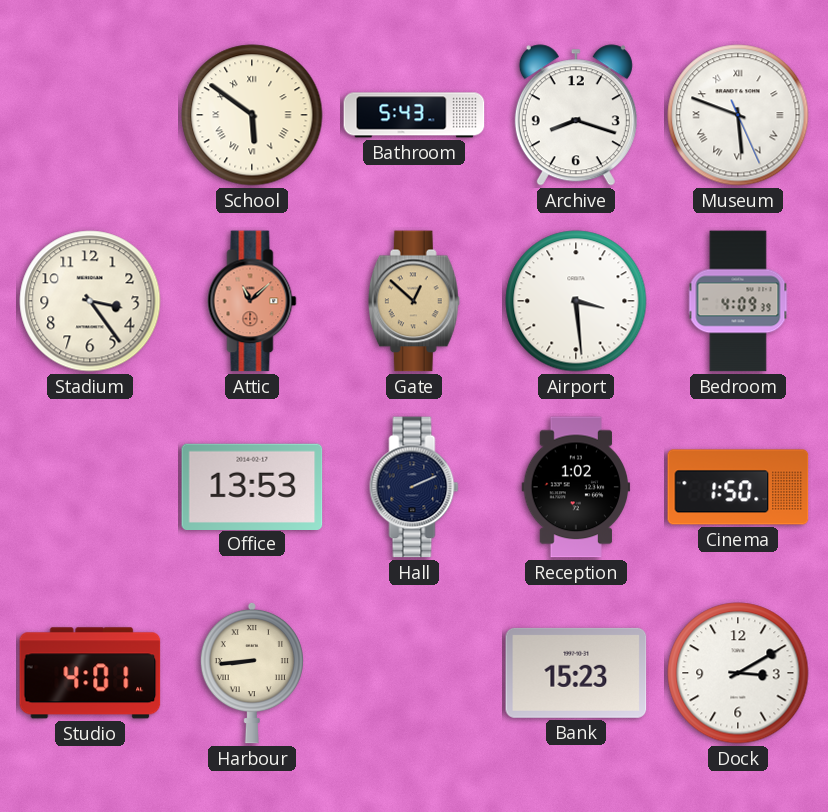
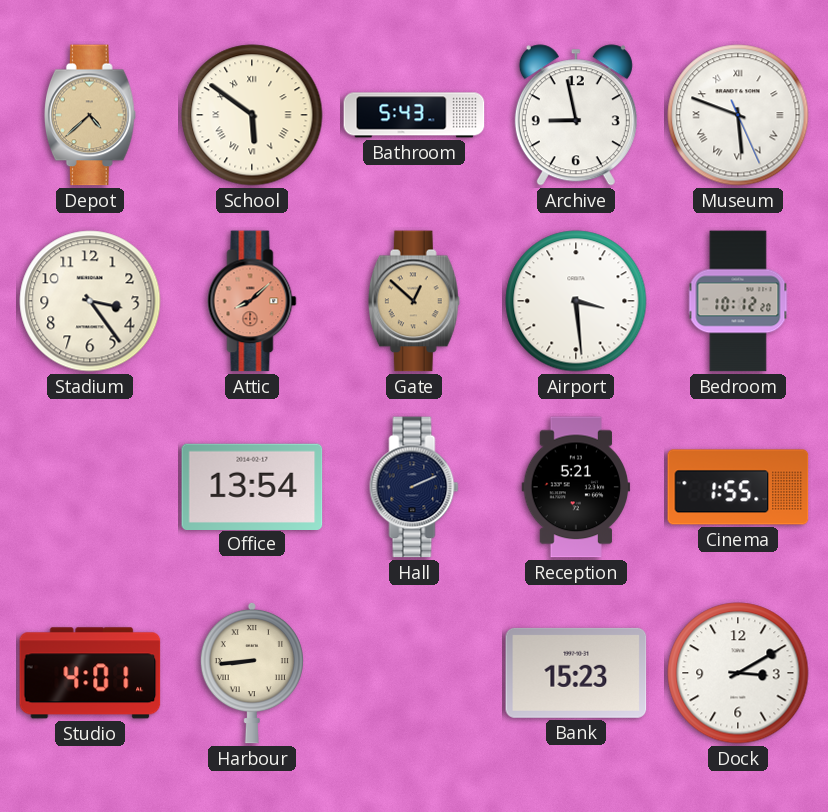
Depot: none -> 4:38
Archive: 8:18 -> 8:58
Attic: 11:08 -> 8:08
Bedroom: 4:09 -> 10:12
Office: 13:53 -> 13:54
Reception: 1:02 -> 5:21
Cinema: 1:50 -> 1:55
